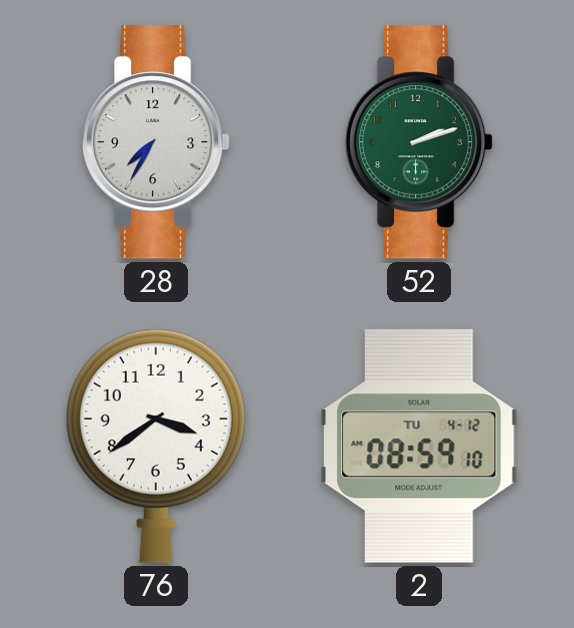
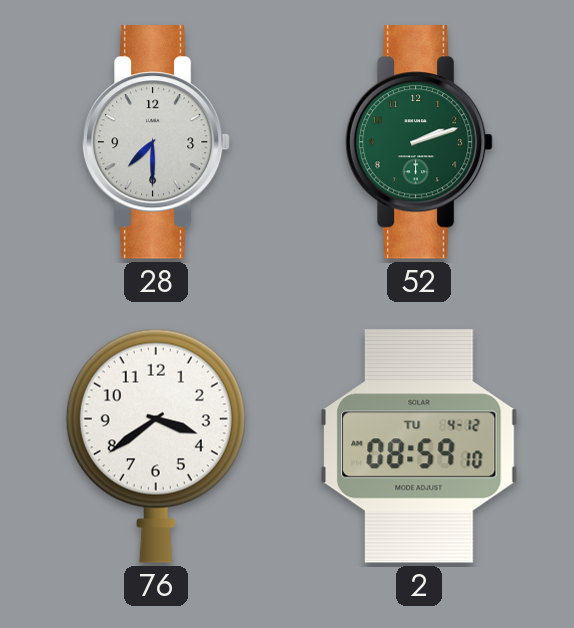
28: 7:35 -> 7:30
